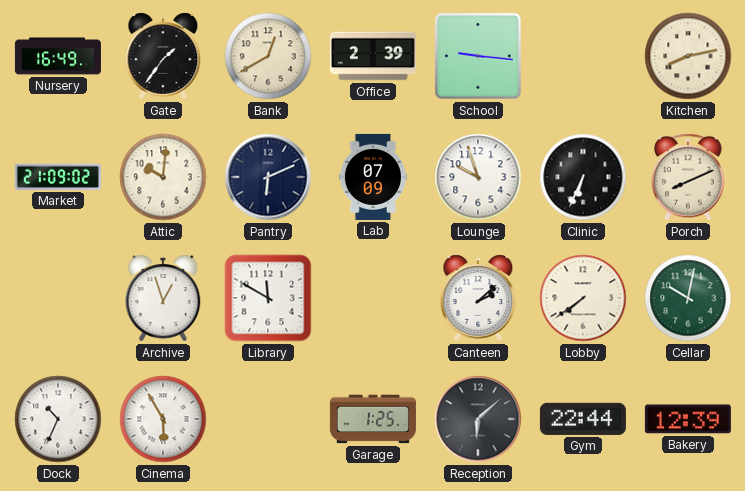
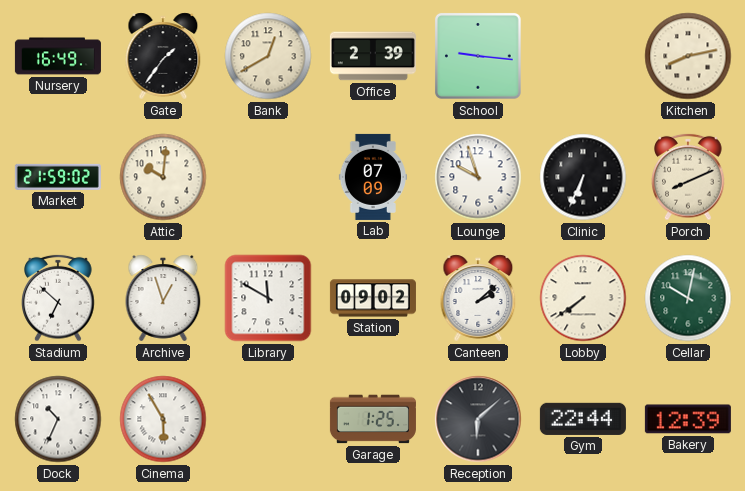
Market: 21:09 -> 21:59
Pantry: 6:11 -> none
Stadium: none -> 6:52
Station: none -> 09:02
